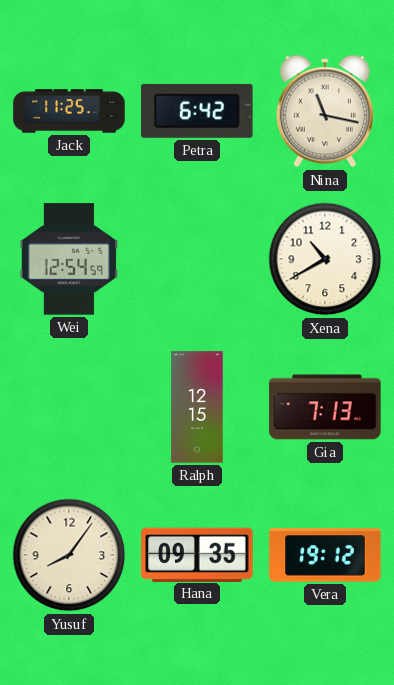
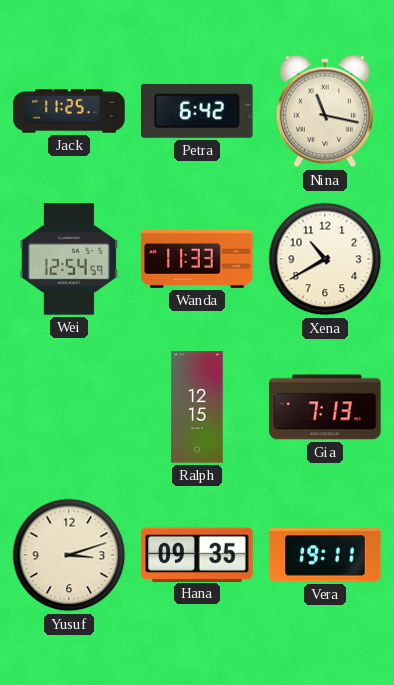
Wanda: none -> 11:33
Yusuf: 8:06 -> 3:12
Vera: 19:12 -> 19:11
